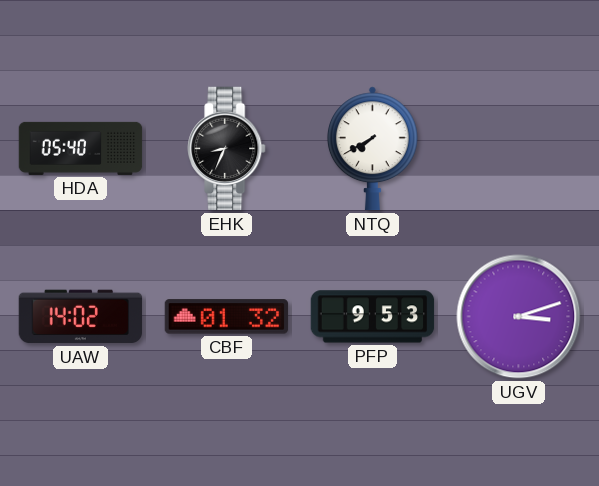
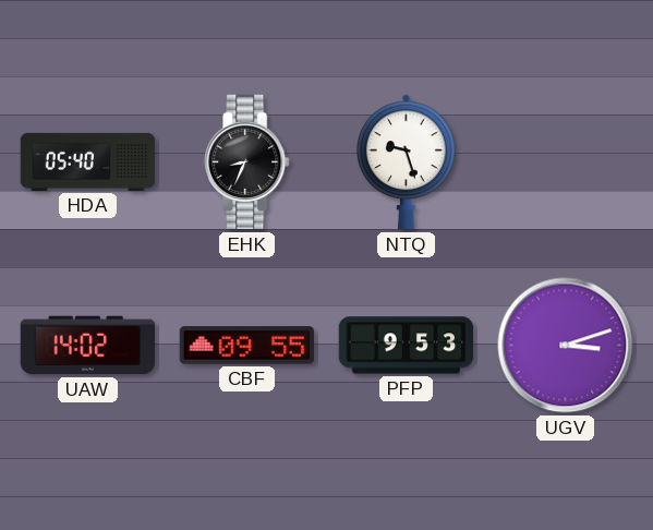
NTQ: 7:40 -> 9:27
CBF: 01:32 -> 09:55
